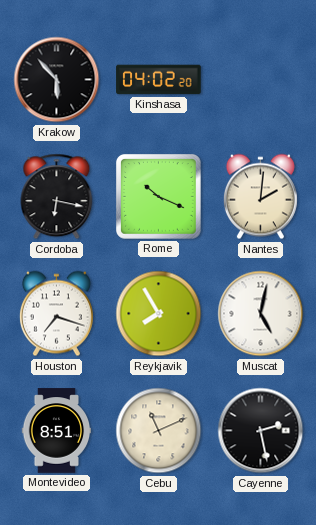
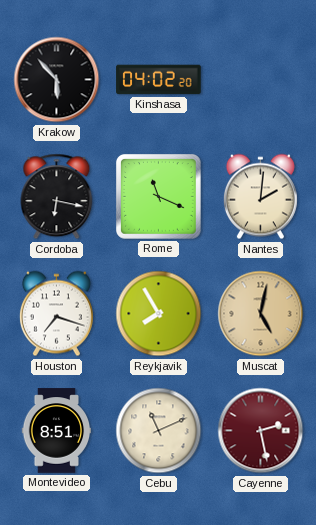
Rome: 10:19 -> 11:19
Muscat dial: white -> champagne
Cayenne dial: black -> burgundy
